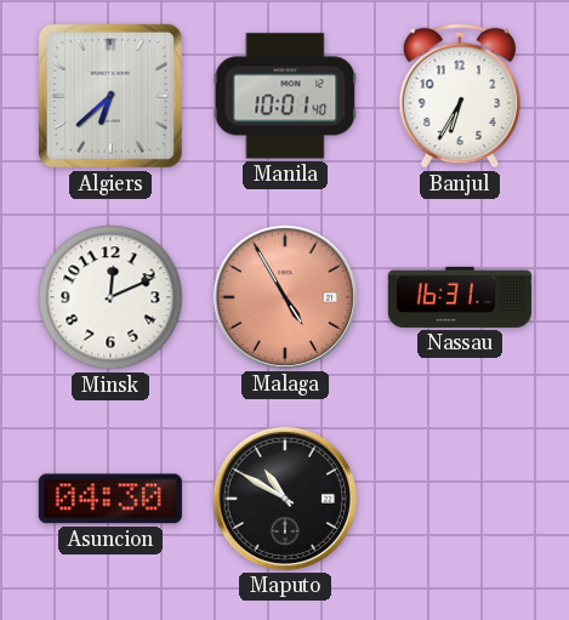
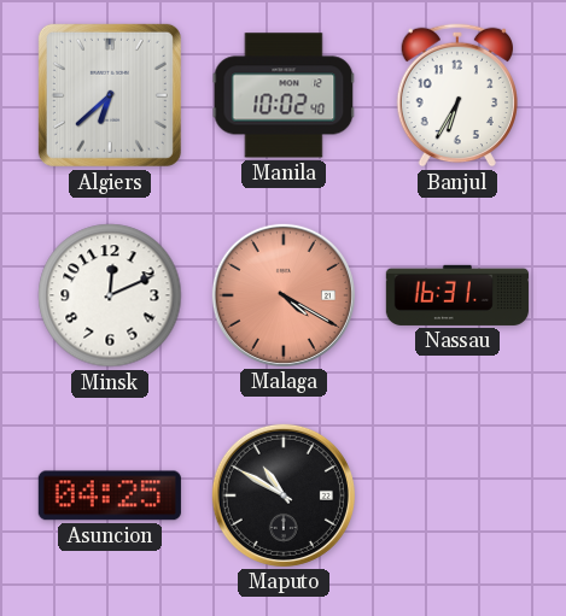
Manila: 10:01 -> 10:02
Malaga: 4:55 -> 4:20
Asuncion: 04:30 -> 04:25
